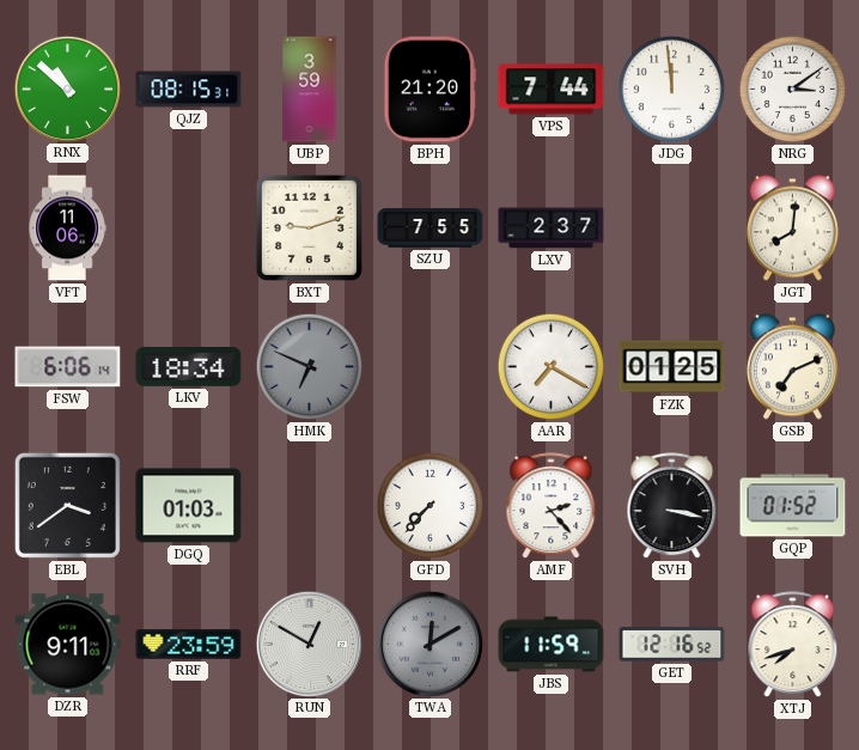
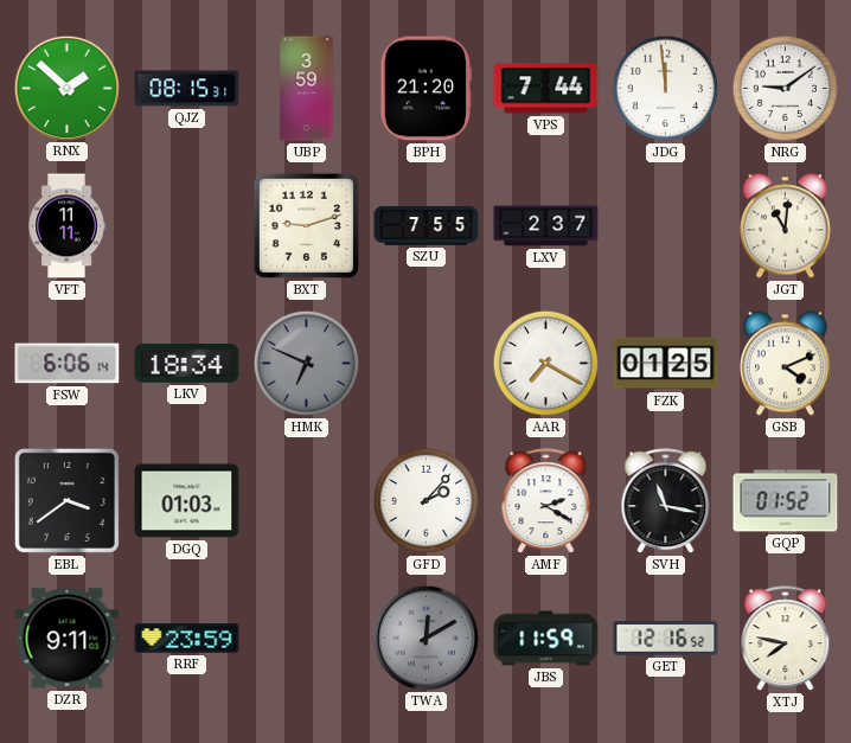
RNX: 10:52 -> 1:52
NRG: 3:09 -> 9:09
VFT: 11:06 -> 11:11
JGT: 8:01 -> 11:01
GSB: 7:11 -> 4:11
GFD: 7:37 -> 2:07
AMF: 2:23 -> 2:20
SVH: 3:17 -> 11:17
RUN: 12:50 -> none
XTJ: 7:42 -> 7:47
